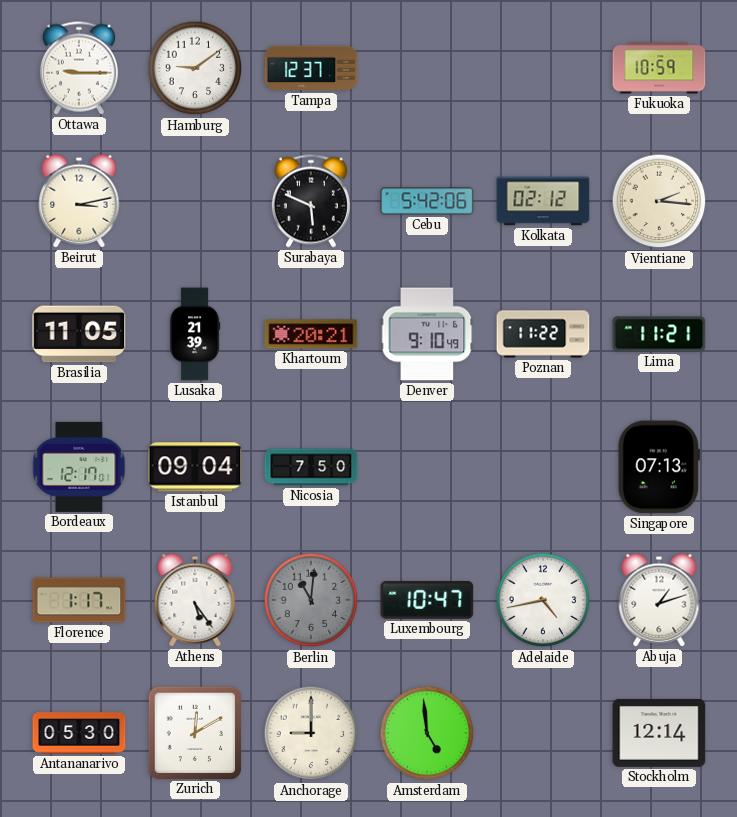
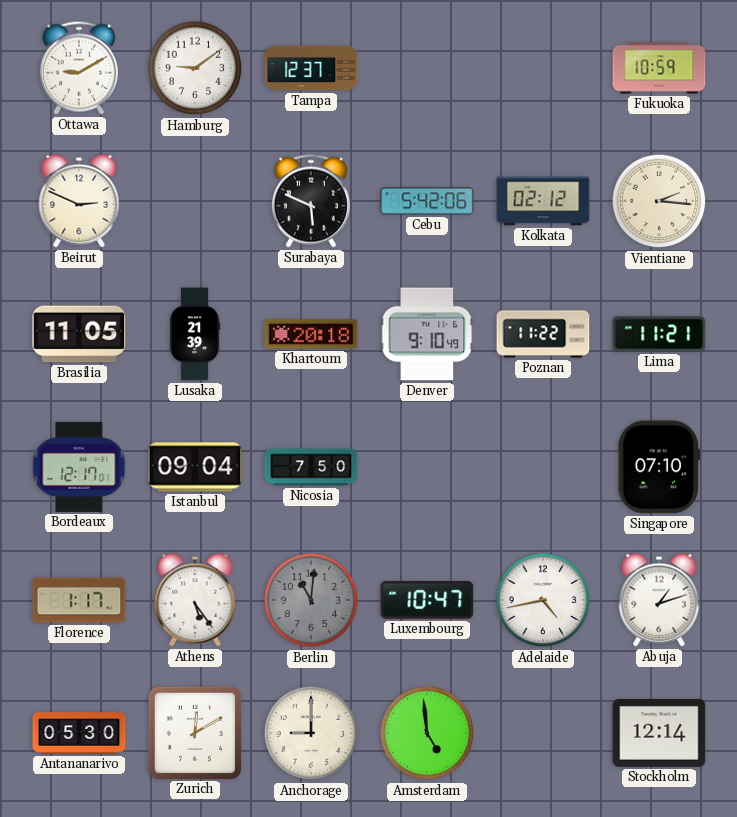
Ottawa: 9:15 -> 9:10
Beirut: 3:13 -> 2:49
Khartoum: 20:21 -> 20:18
Singapore: 07:13 -> 07:10
